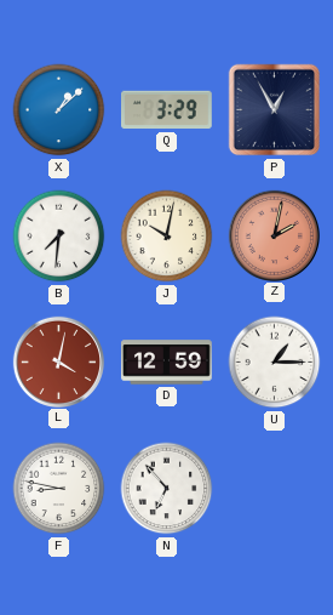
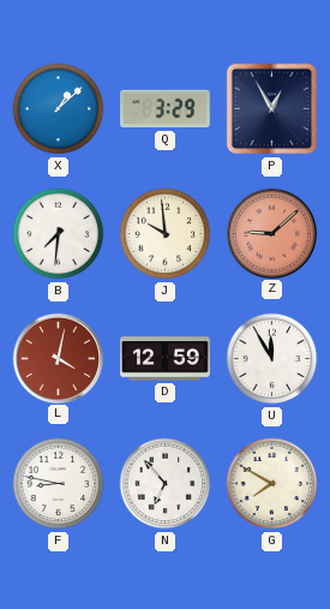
J: 10:02 -> 9:59
Z: 2:02 -> 9:08
U: 1:15 -> 11:55
G: none -> 7:50
